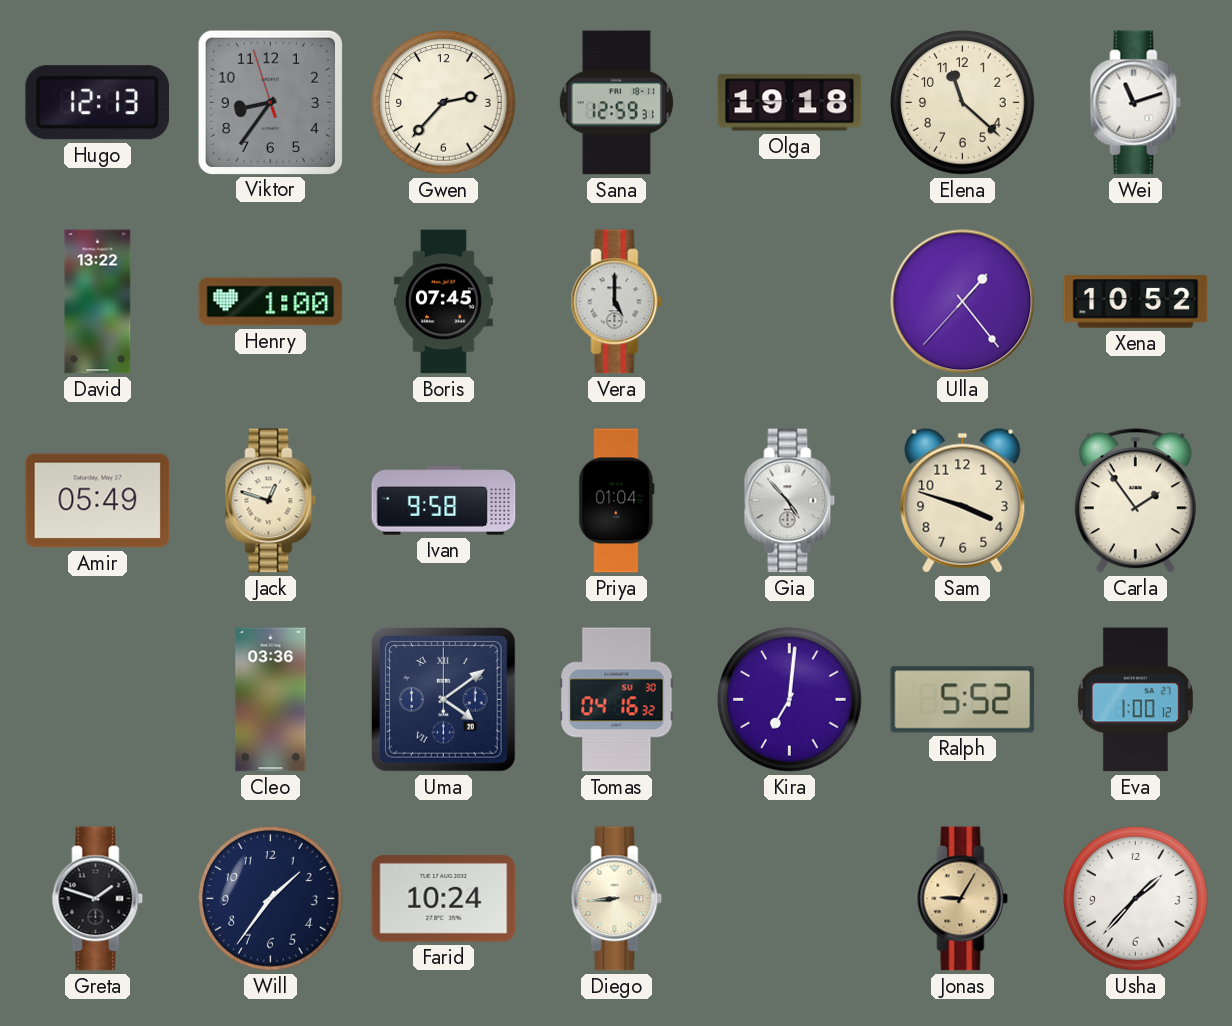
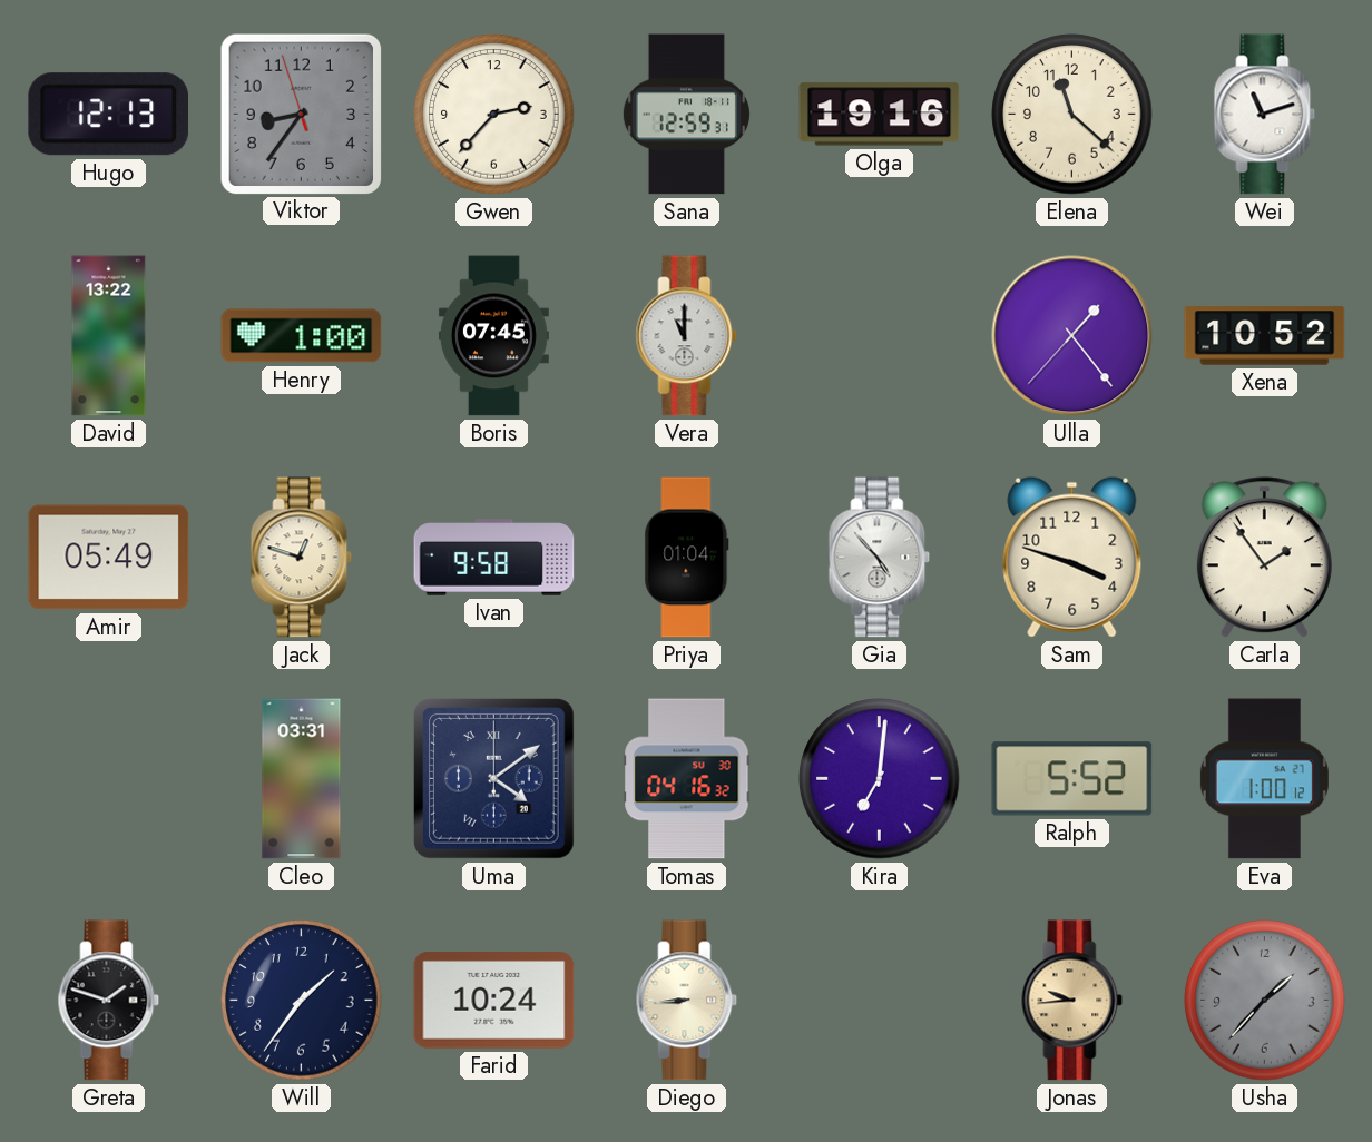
Olga: 19:18 -> 19:16
Vera: 5:00 -> 11:00
Cleo: 03:36 -> 03:31
Jonas: 9:05 -> 9:44
Usha dial: white -> grey
